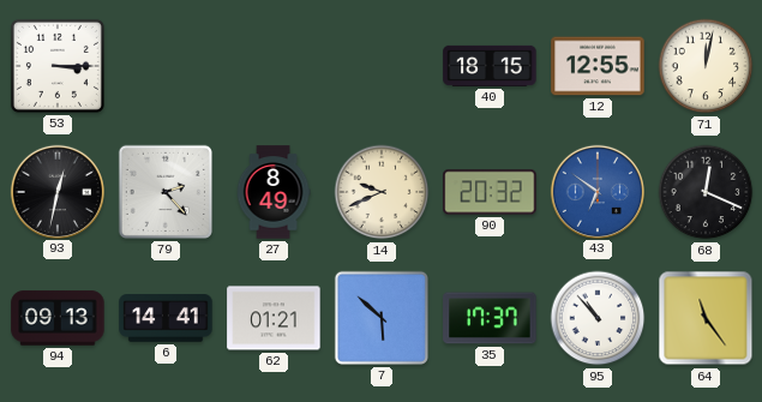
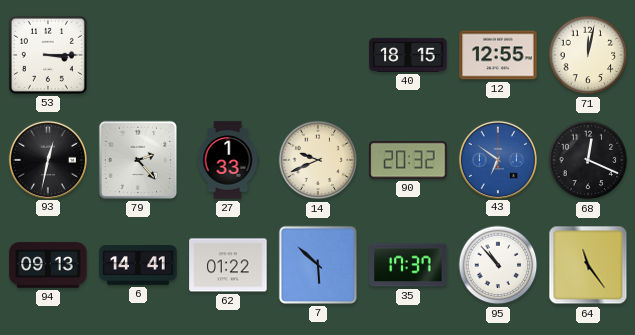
27: 8:49 -> 1:33
62: 01:21 -> 01:22
